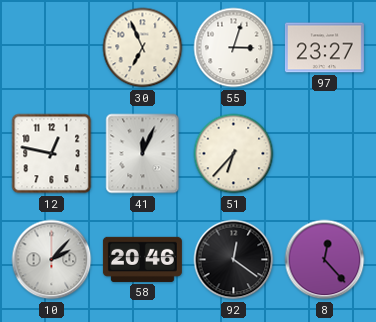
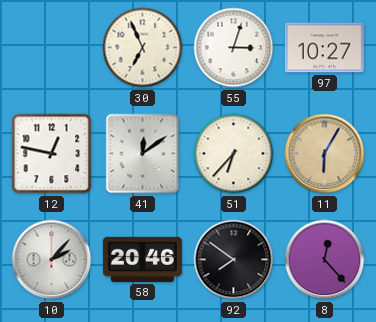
97: 23:27 -> 10:27
41: 12:04 -> 12:09
11: none -> 6:05
92: 12:21 -> 7:51
